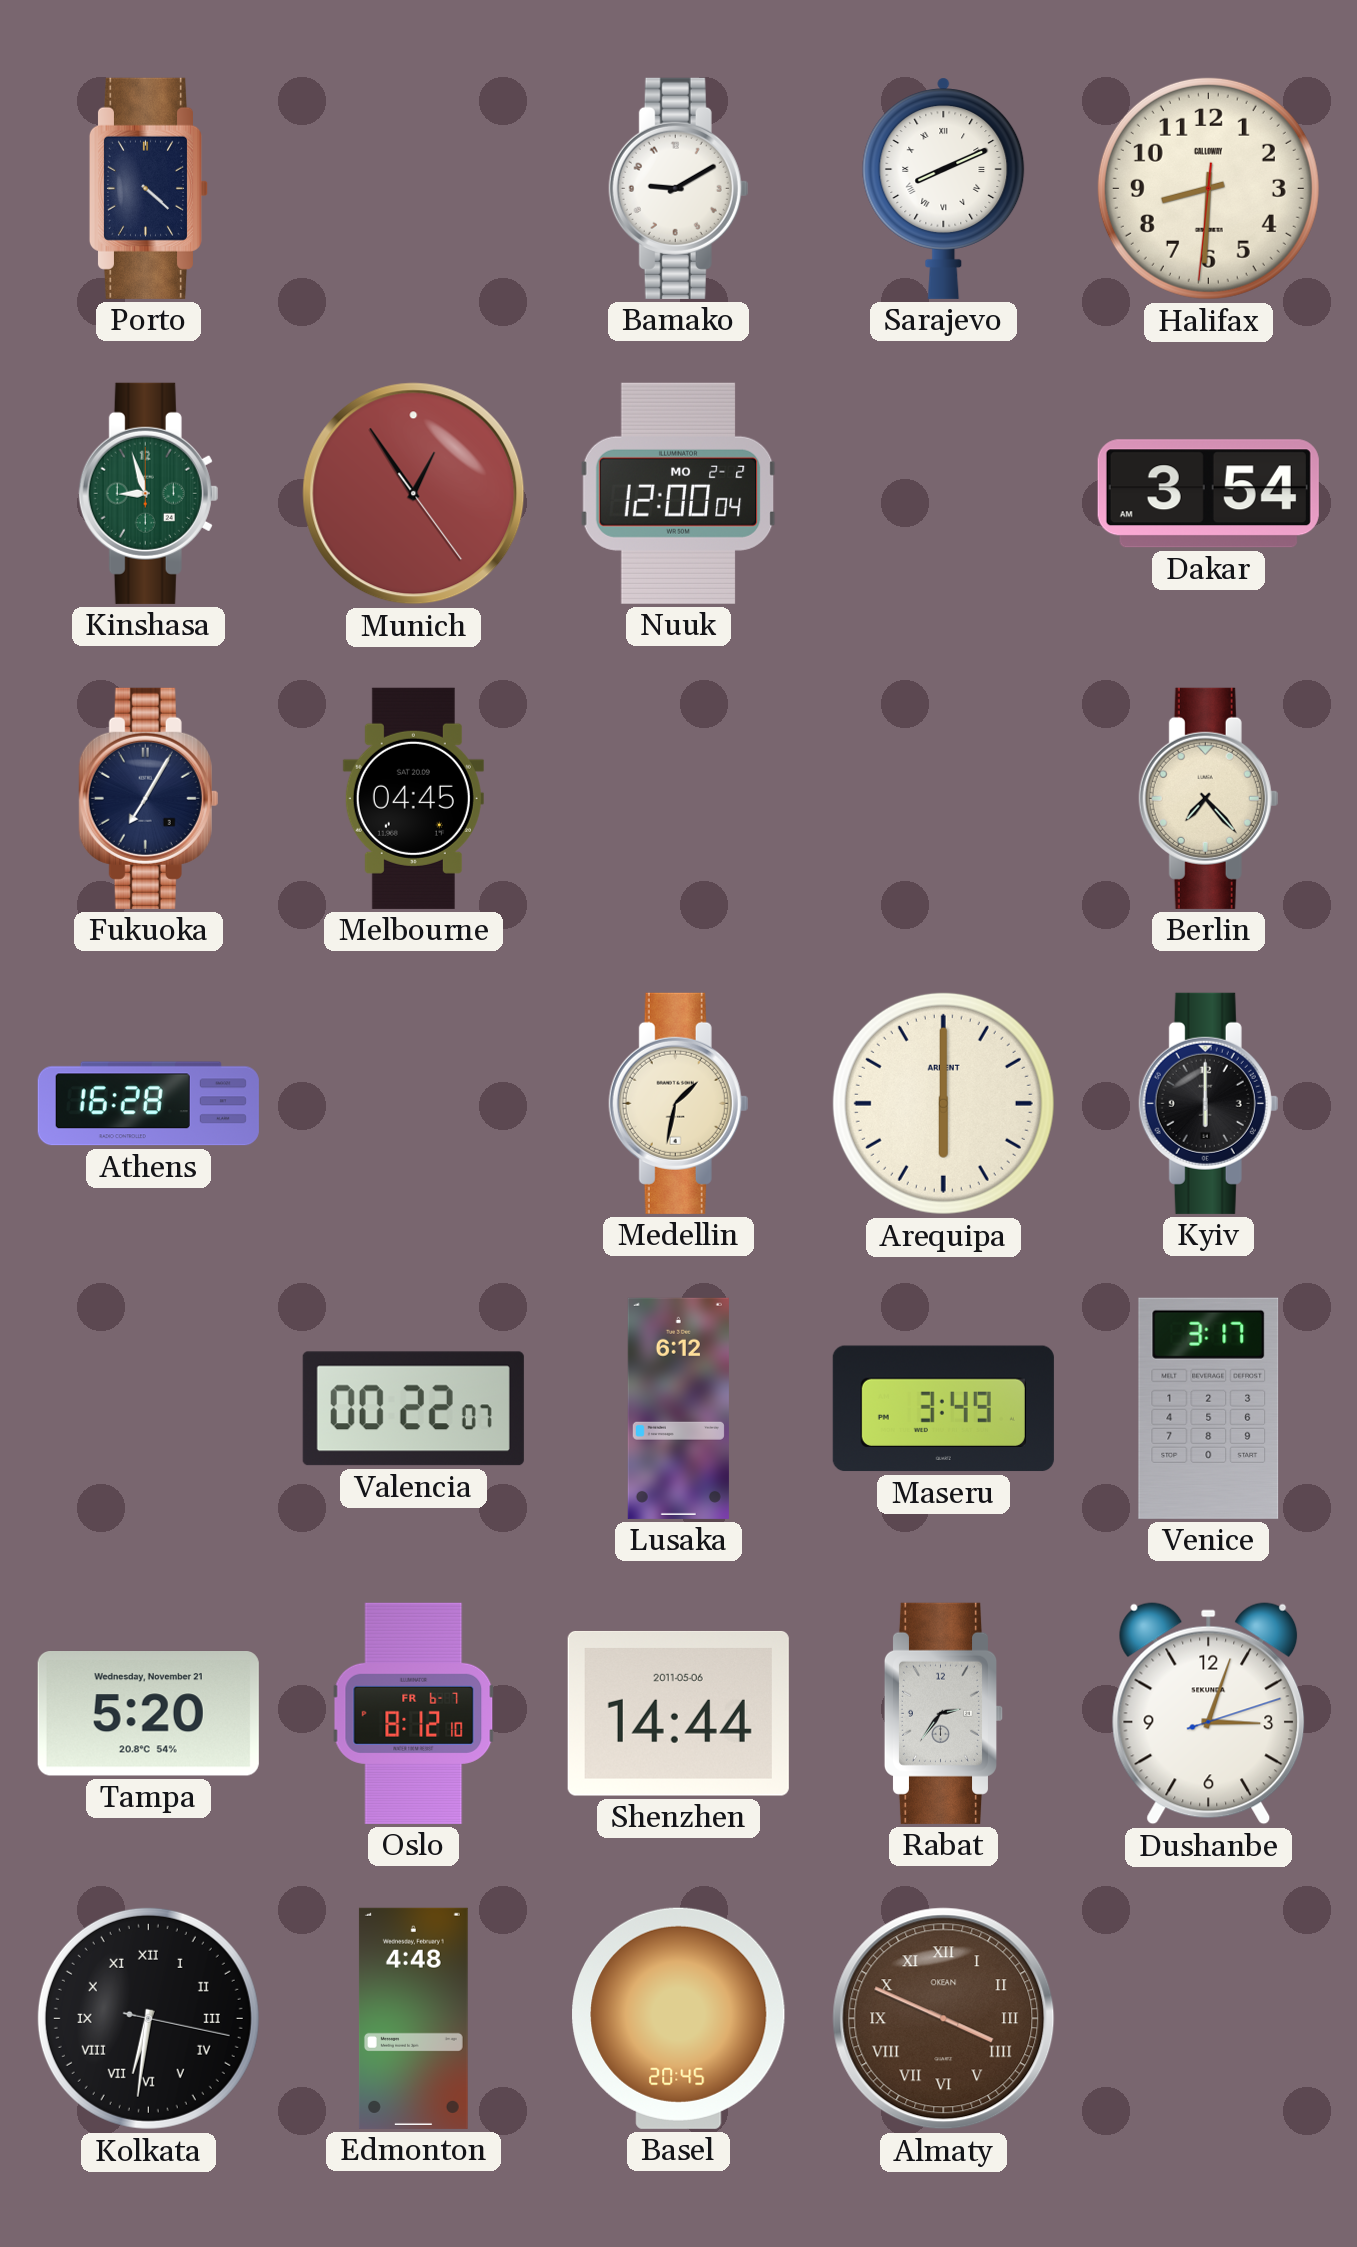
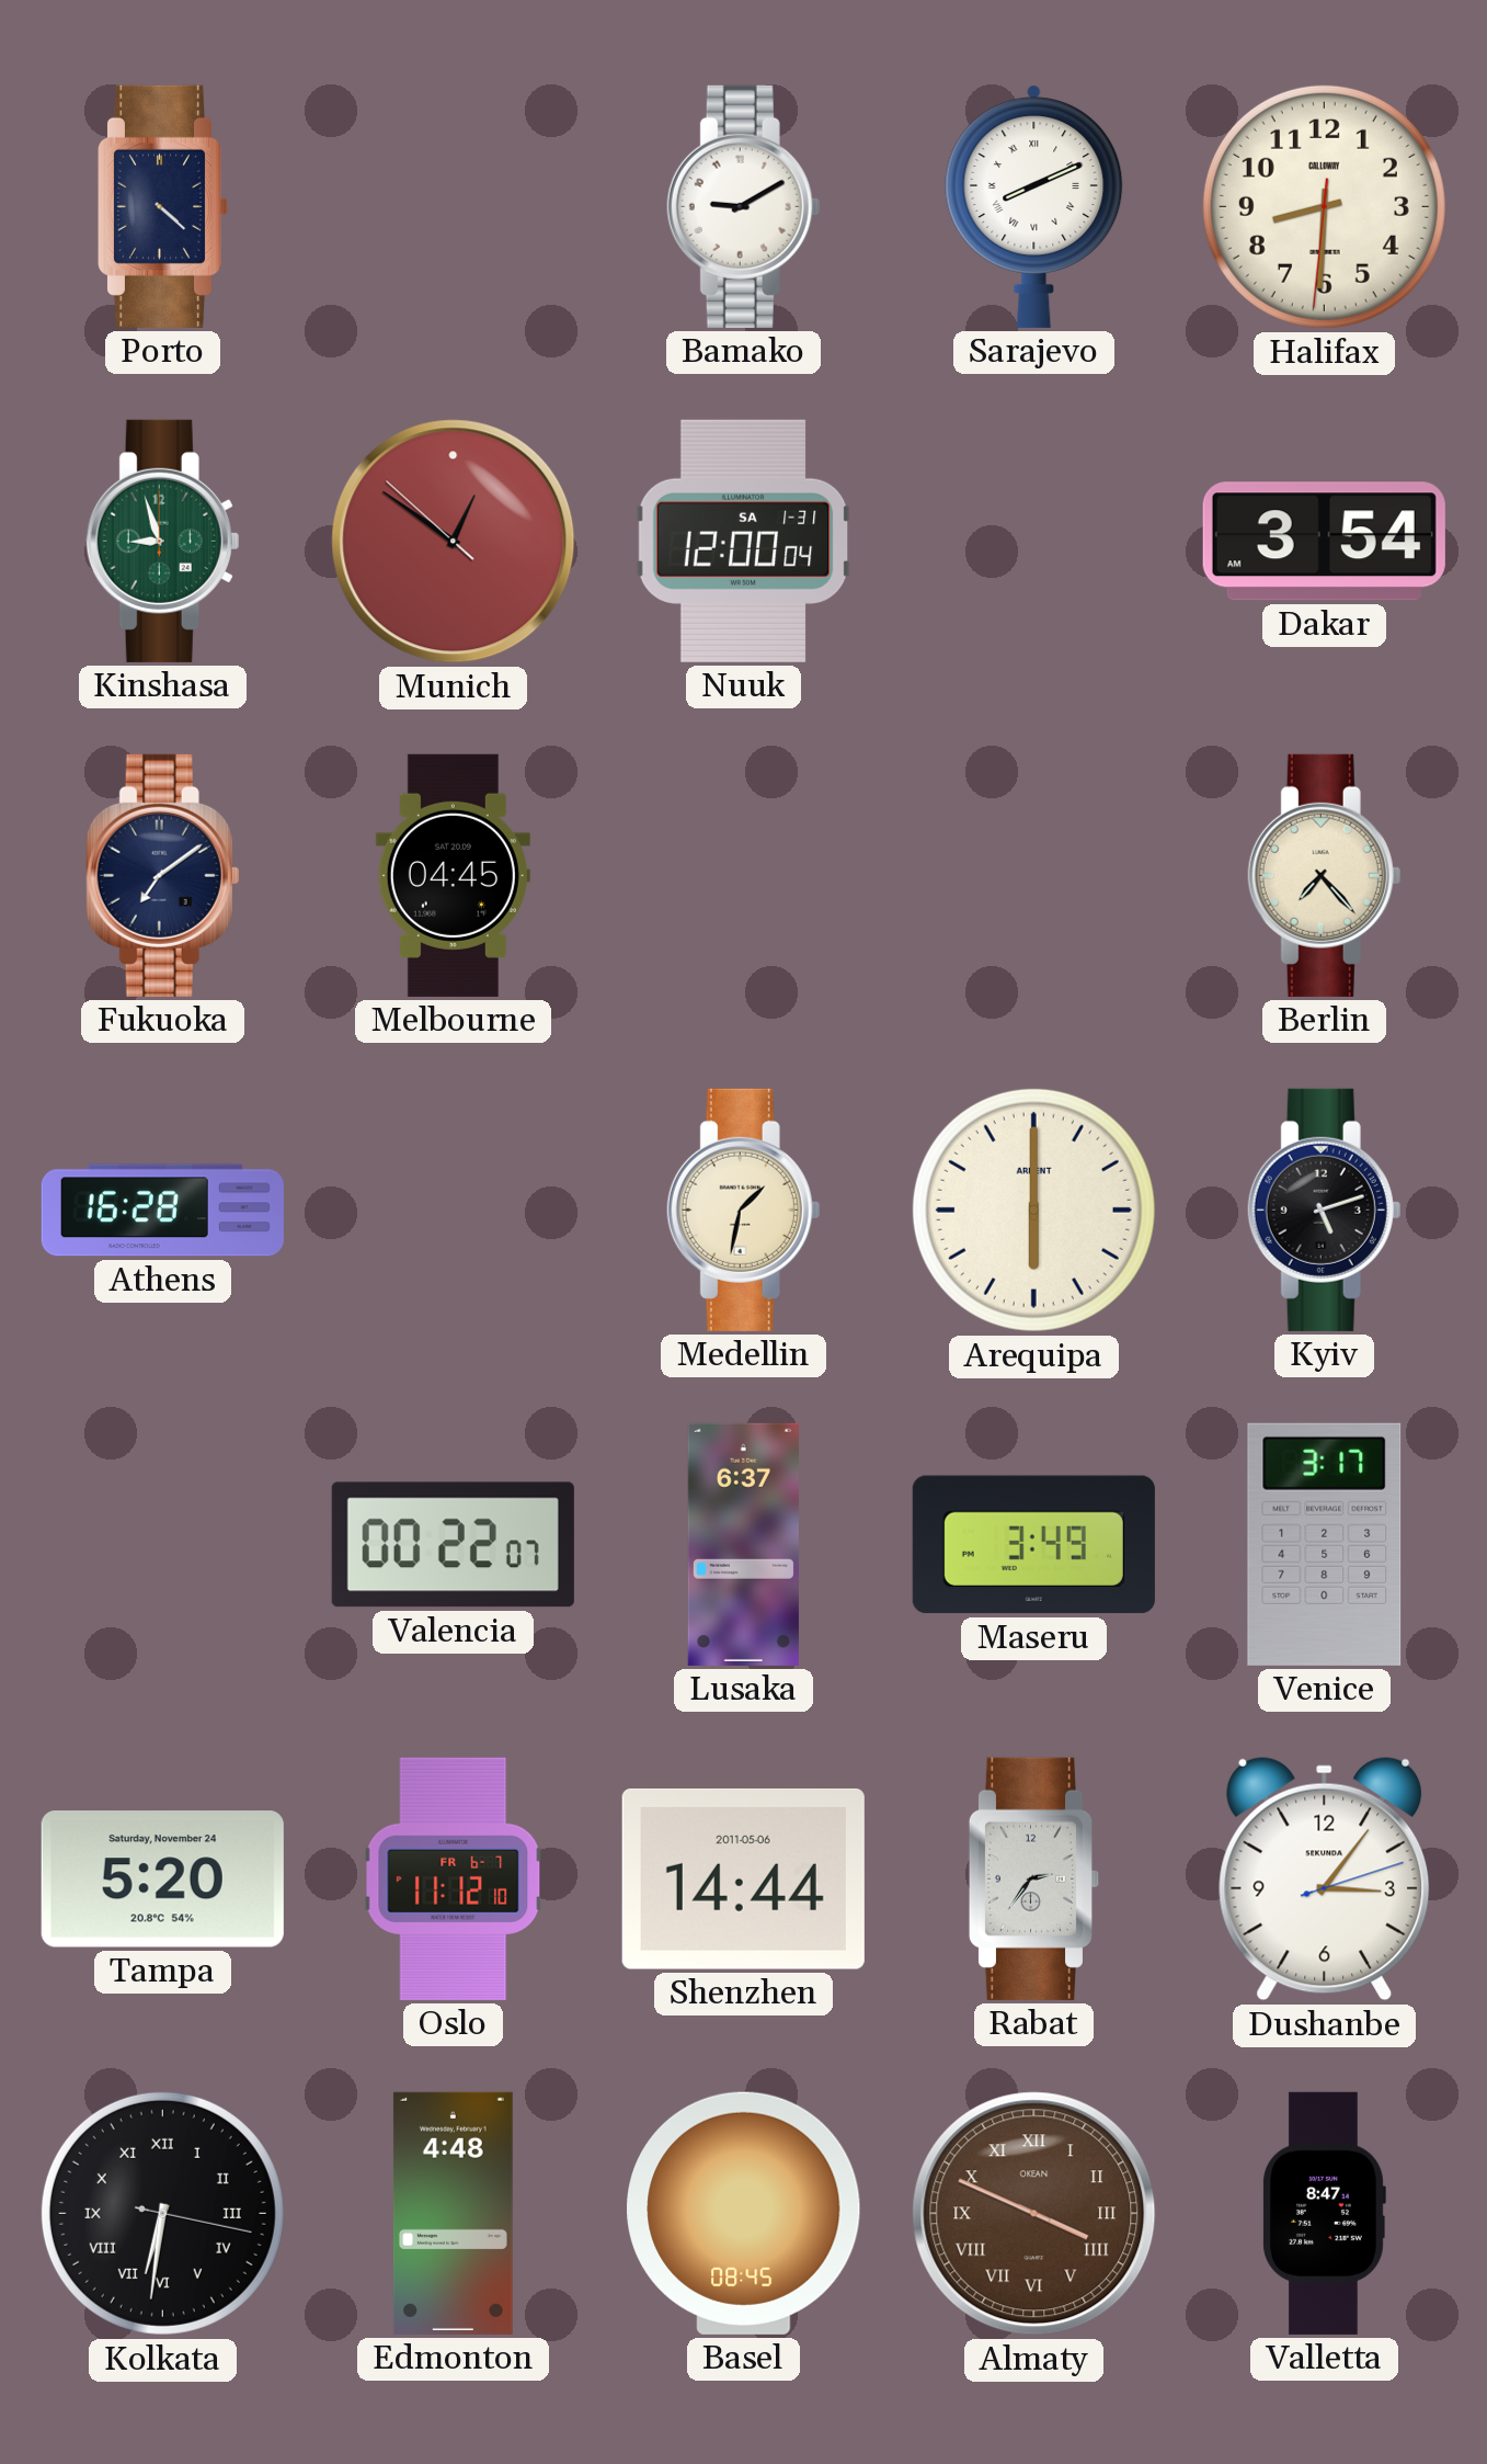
Munich: 12:54 -> 12:50
Nuuk date: MO 2-2 -> SA 1-31
Fukuoka: 7:05 -> 7:09
Kyiv: 6:00 -> 5:12
Lusaka: 6:12 -> 6:37
Tampa date: Wednesday, November 21 -> Saturday, November 24
Oslo: 8:12 -> 11:12
Dushanbe: 3:03 -> 3:06
Basel: 20:45 -> 08:45
Valletta: none -> 8:47
